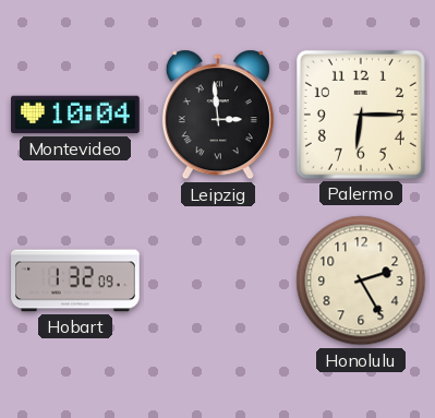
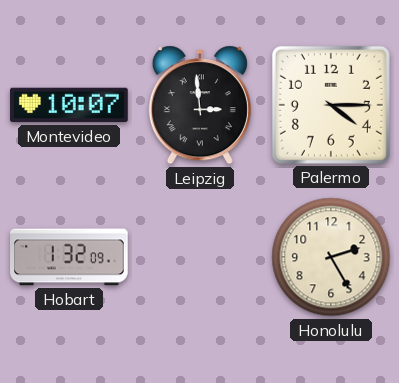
Montevideo: 10:04 -> 10:07
Palermo: 6:15 -> 4:15
